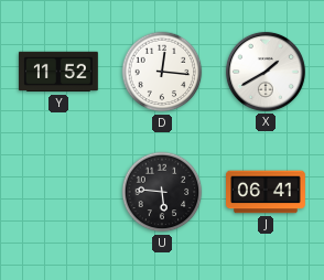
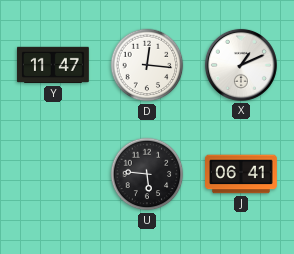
Y: 11:52 -> 11:47
X: 1:40 -> 1:11
